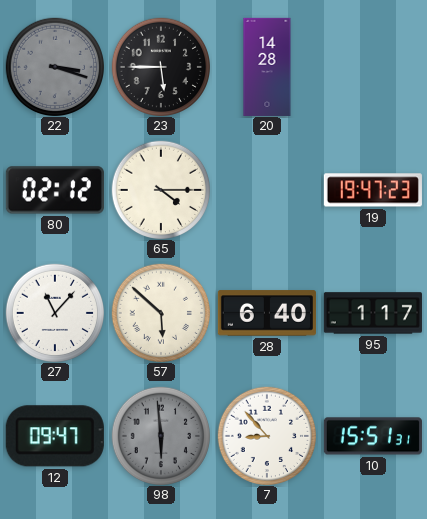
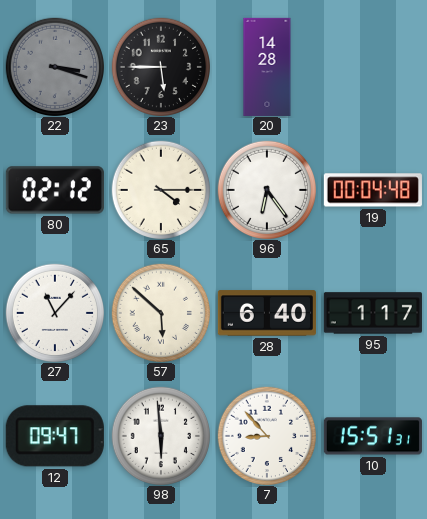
96: none -> 6:24
19: 19:47 -> 00:04
98 dial: grey -> white
